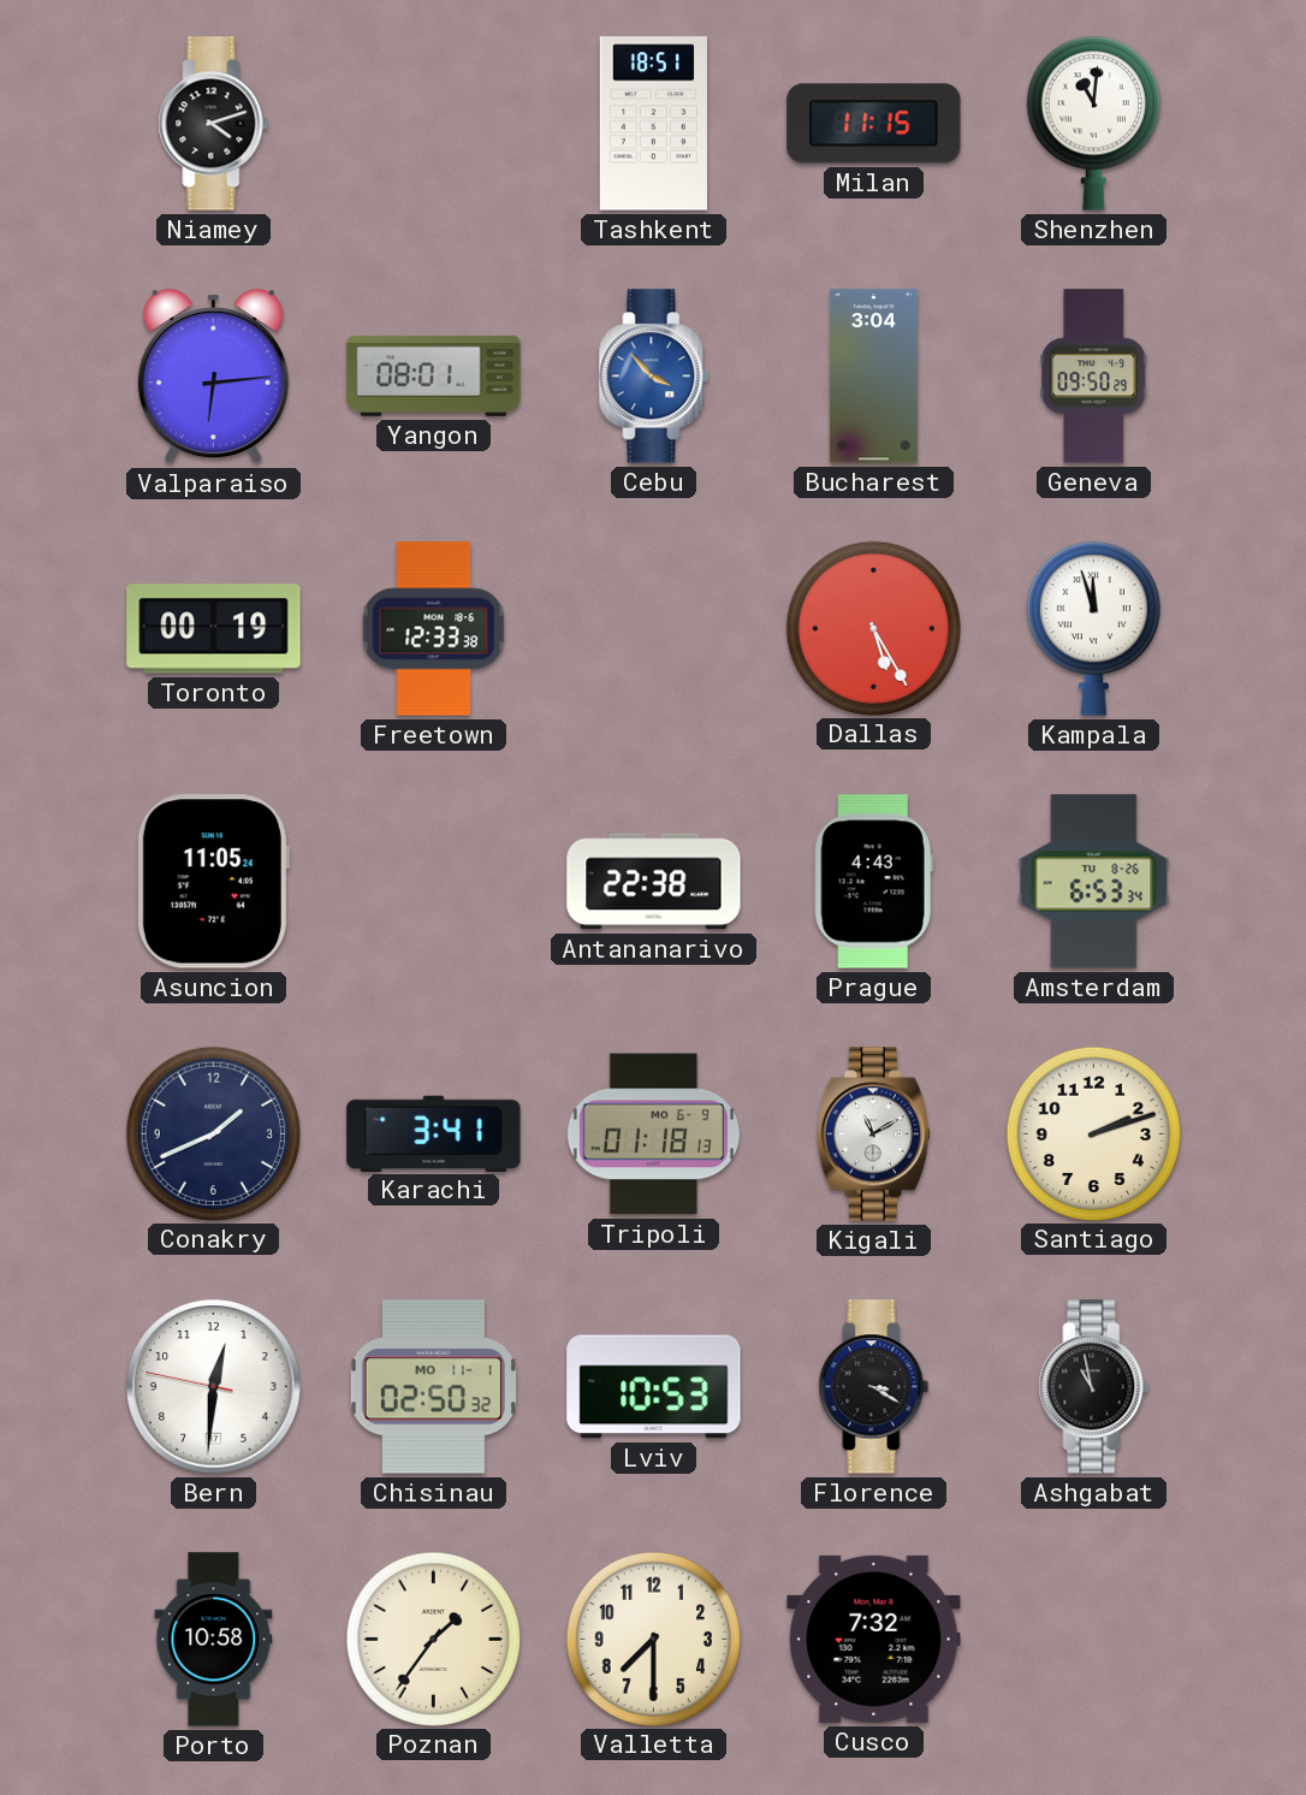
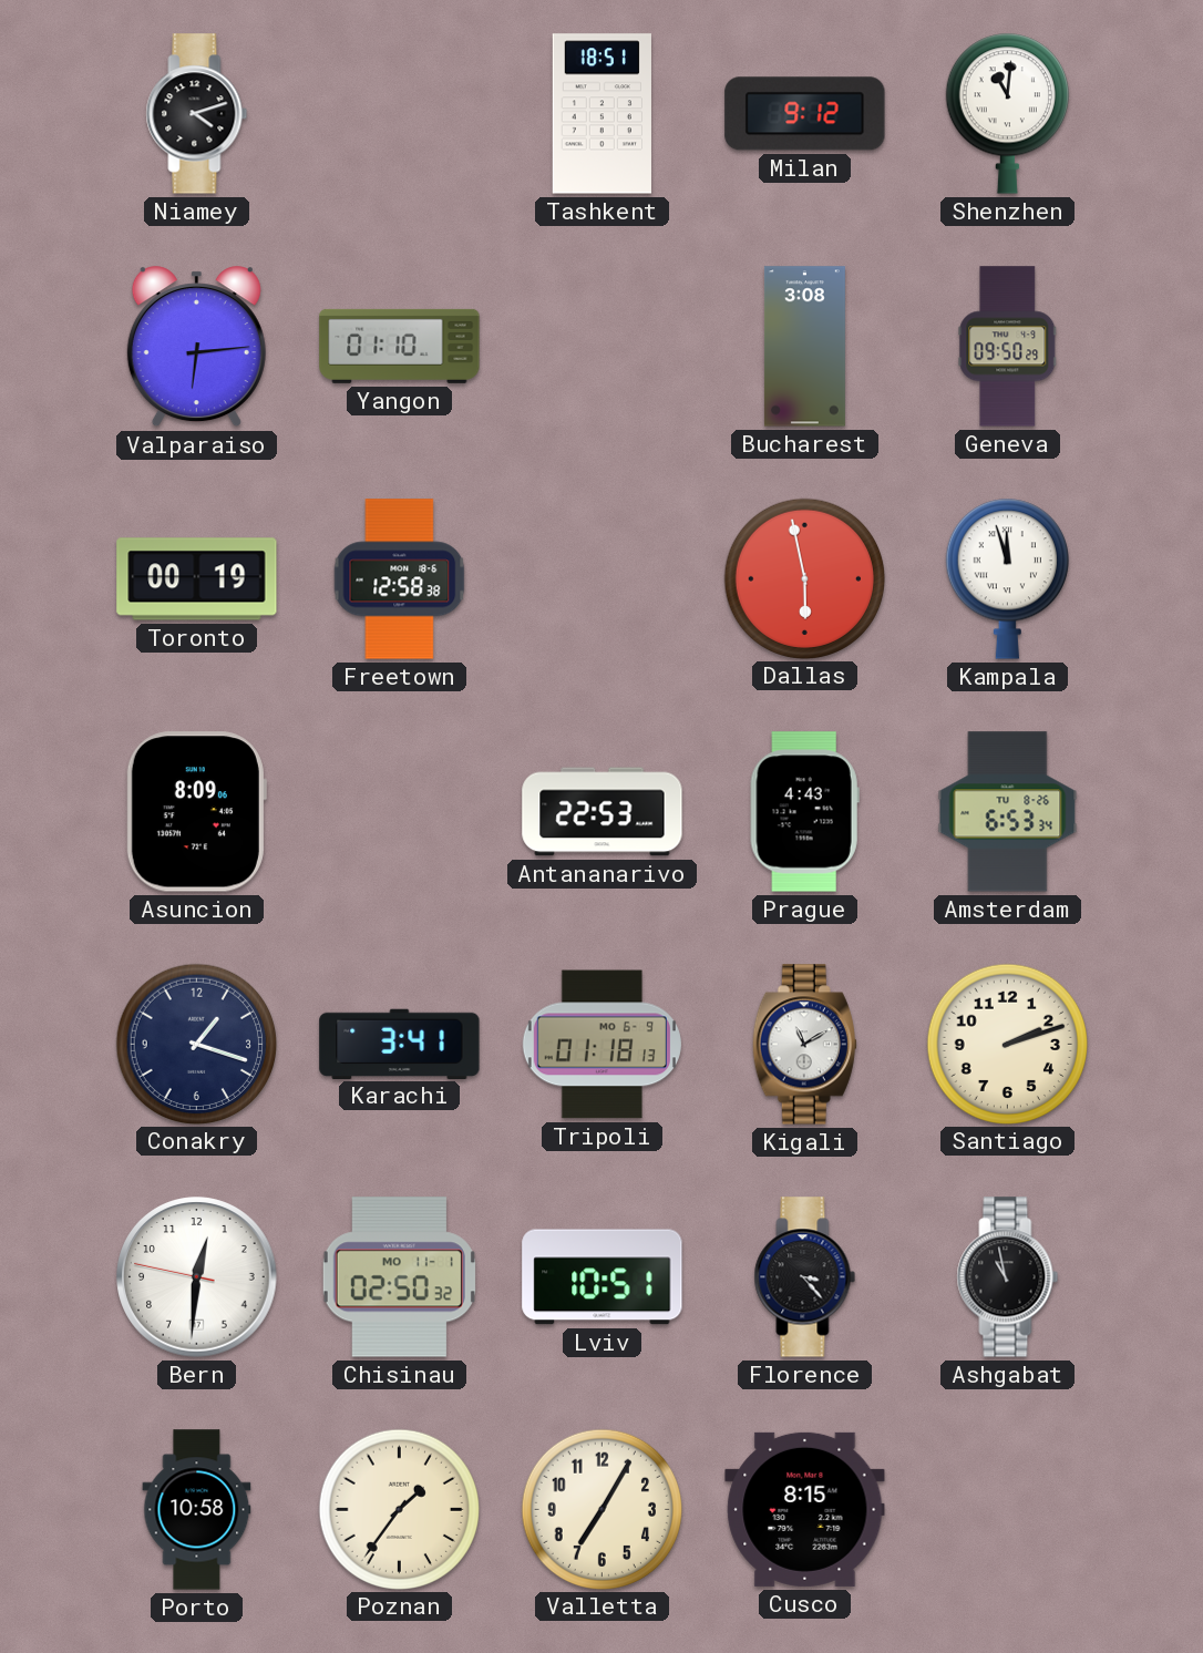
Milan: 11:15 -> 9:12
Yangon: 08:01 -> 01:10
Cebu: 3:53 -> none
Bucharest: 3:04 -> 3:08
Freetown: 12:33 -> 12:58
Dallas: 5:25 -> 5:58
Asuncion: 11:05 -> 8:09
Antananarivo: 22:38 -> 22:53
Conakry: 1:41 -> 1:18
Lviv: 10:53 -> 10:51
Florence: 3:20 -> 3:23
Valletta: 7:30 -> 7:05
Cusco: 7:32 -> 8:15
